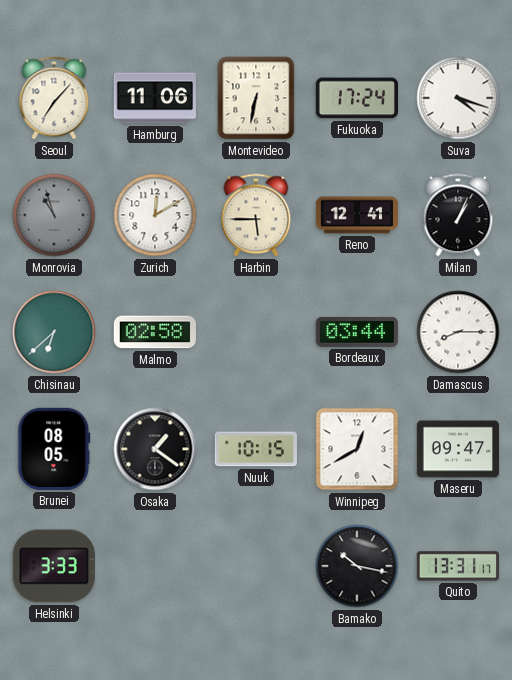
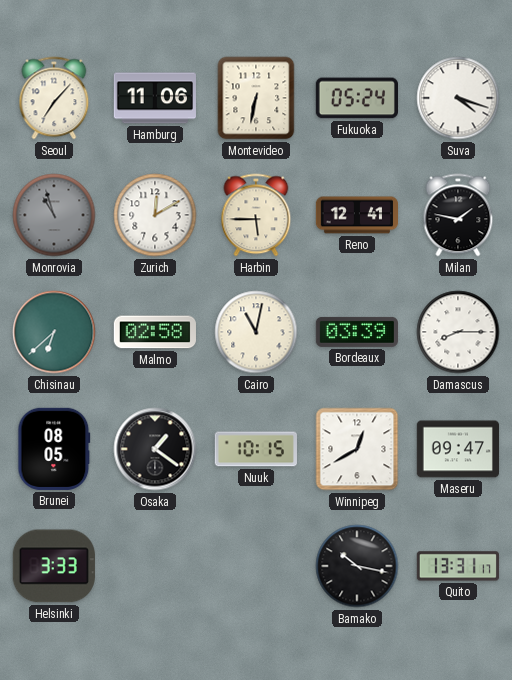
Fukuoka: 17:24 -> 05:24
Milan: 1:04 -> 1:47
Cairo: none -> 11:02
Bordeaux: 03:44 -> 03:39
